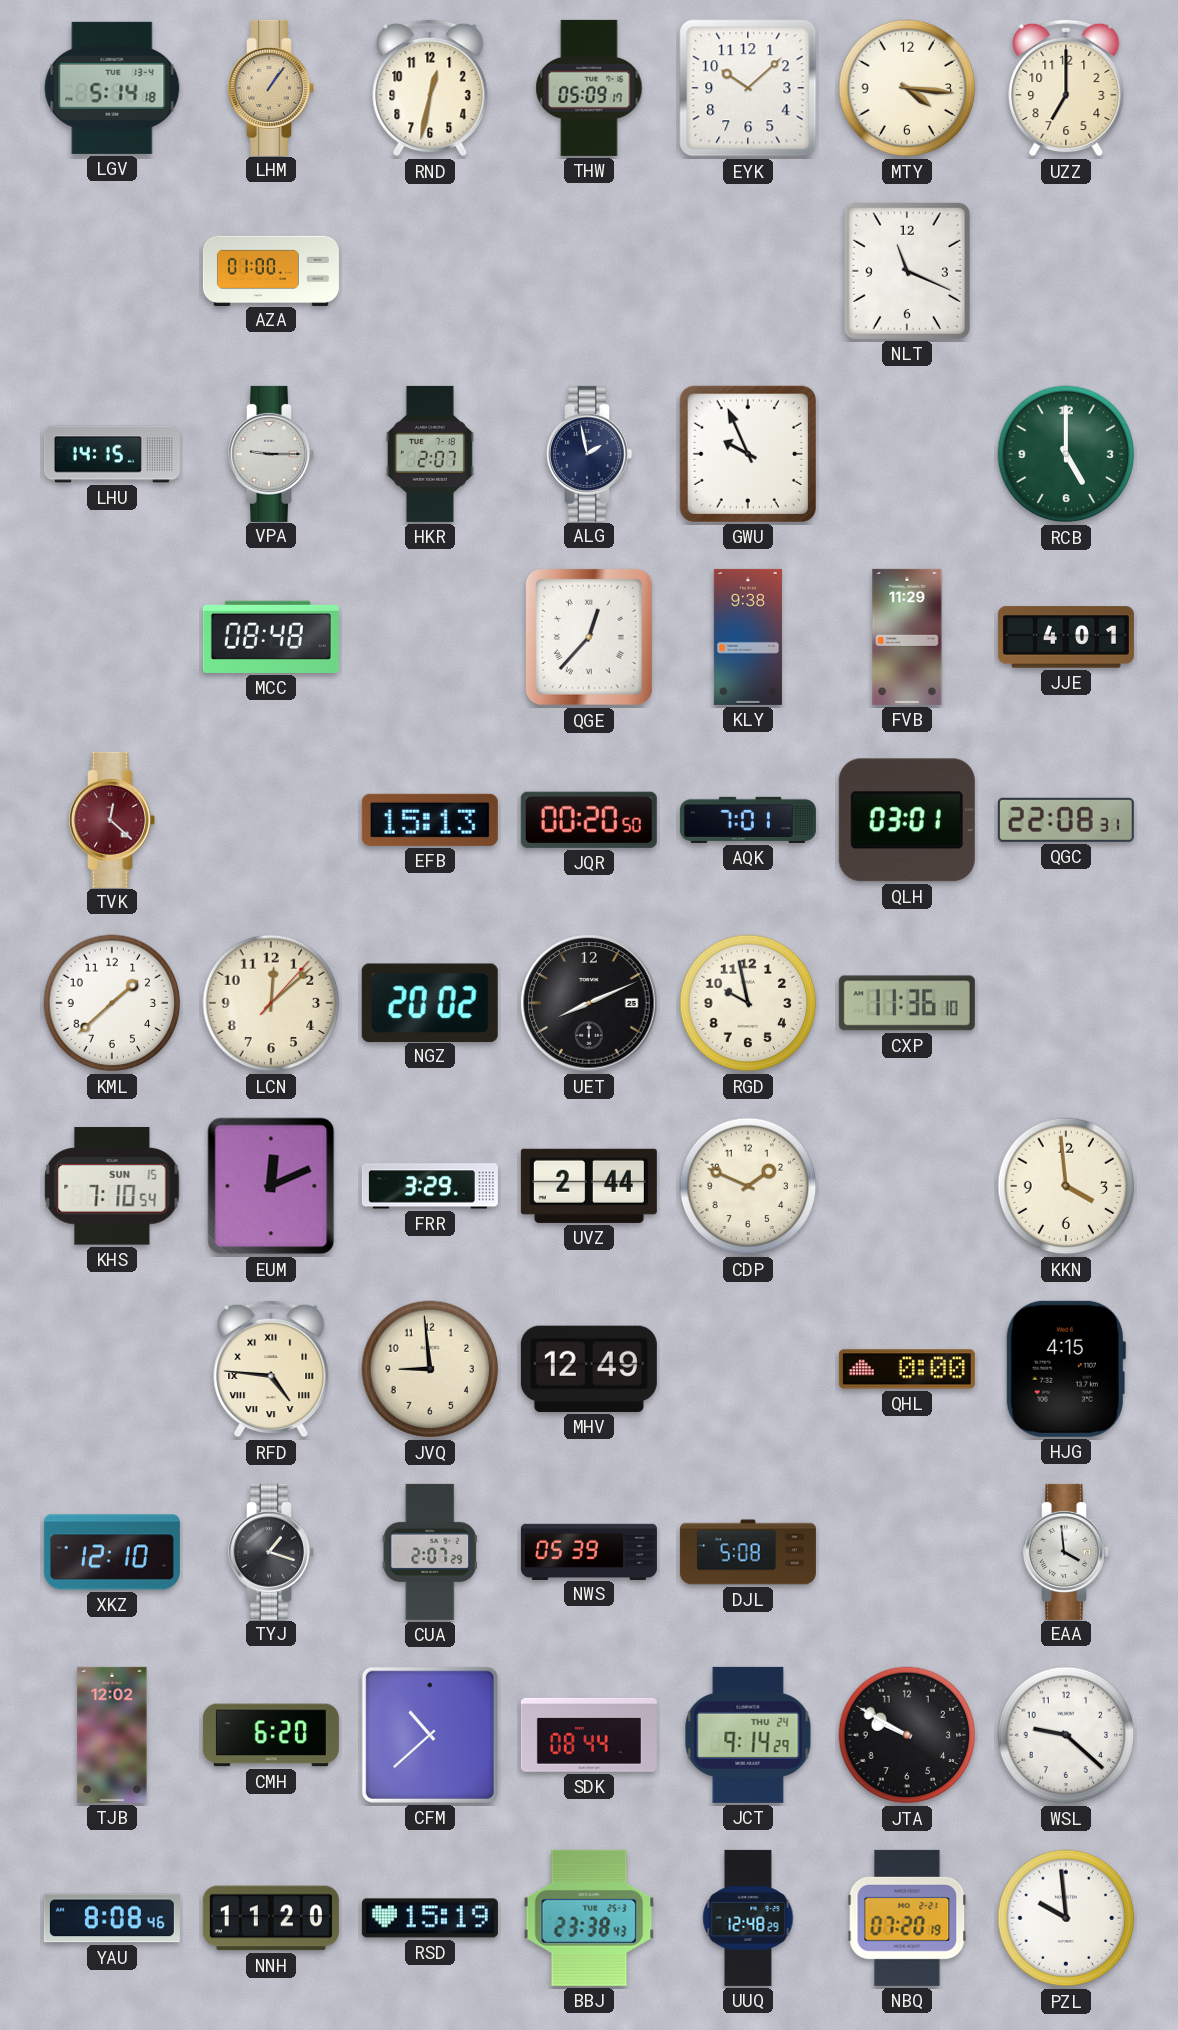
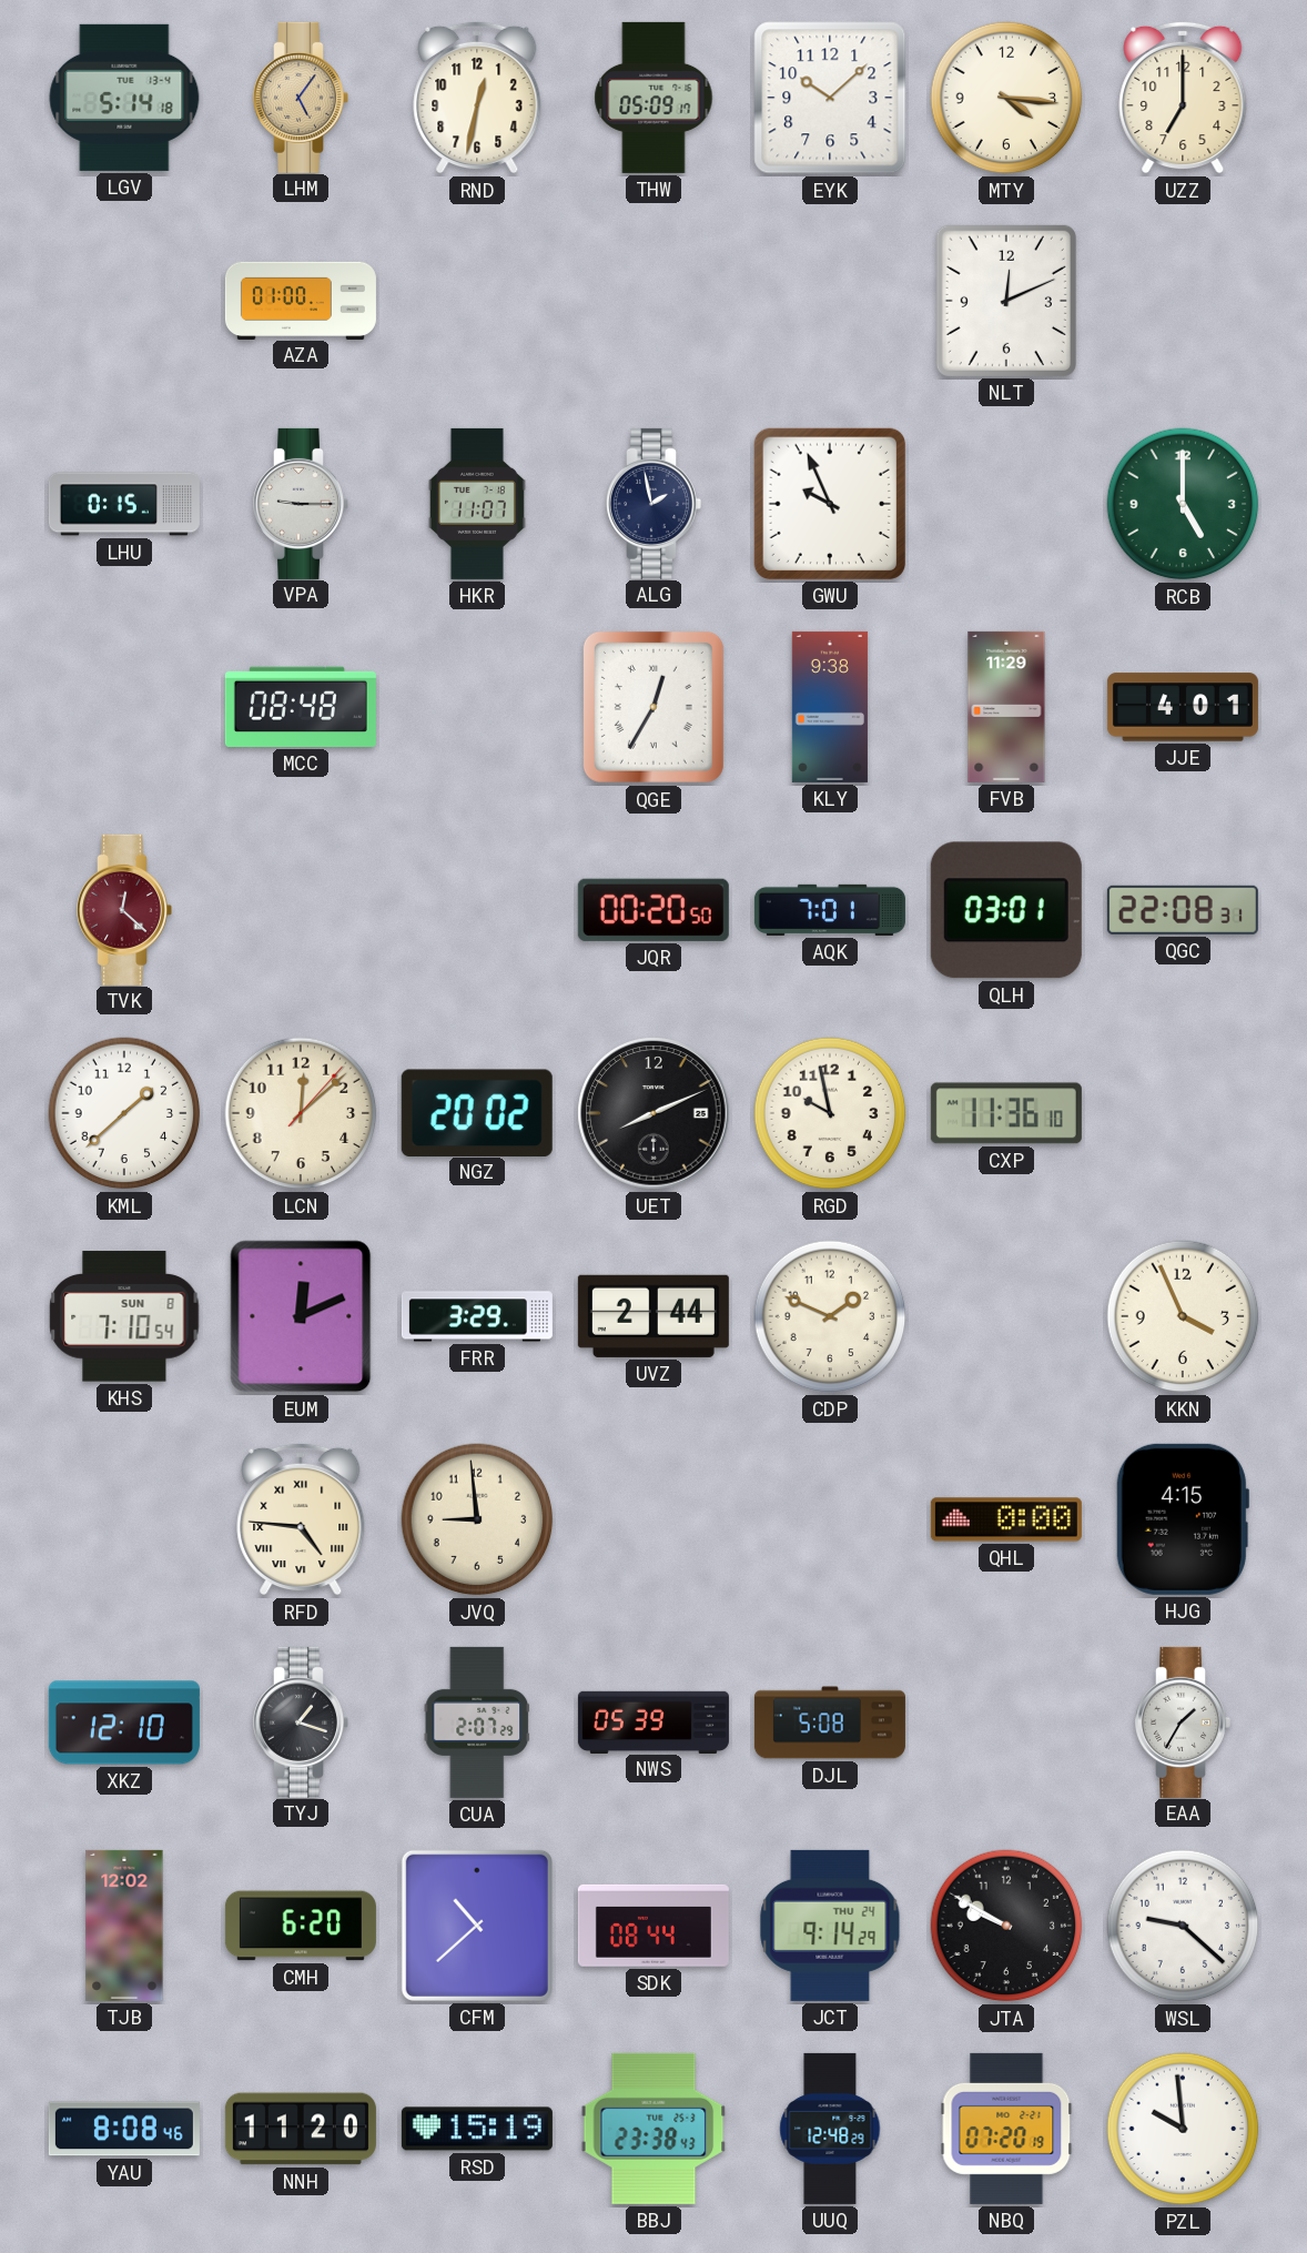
LHM: 1:06 -> 5:06
NLT: 11:19 -> 12:11
LHU: 14:15 -> 0:15
HKR: 2:07 -> 11:07
QGE: 12:37 -> 12:35
EFB: 15:13 -> none
KHS date: SUN 15 -> SUN 8
KKN: 3:59 -> 3:56
MHV: 12:49 -> none
EAA: 3:59 -> 1:35
